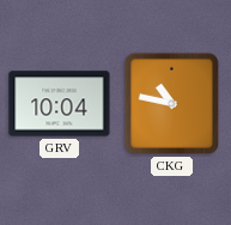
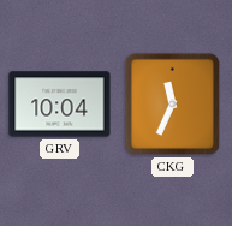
CKG: 10:47 -> 11:34
